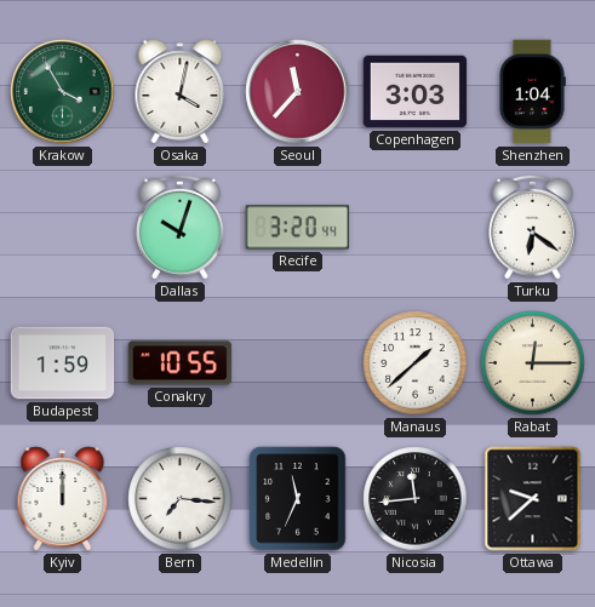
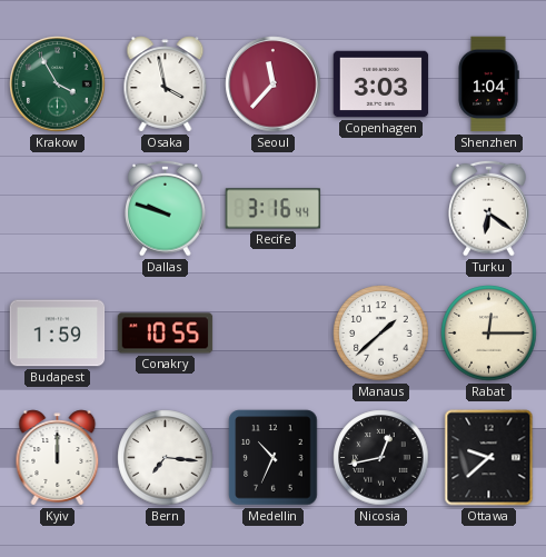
Osaka: 4:02 -> 3:58
Dallas: 10:03 -> 9:48
Recife: 3:20 -> 3:16
Medellin: 11:34 -> 10:34
Nicosia: 11:44 -> 12:43
